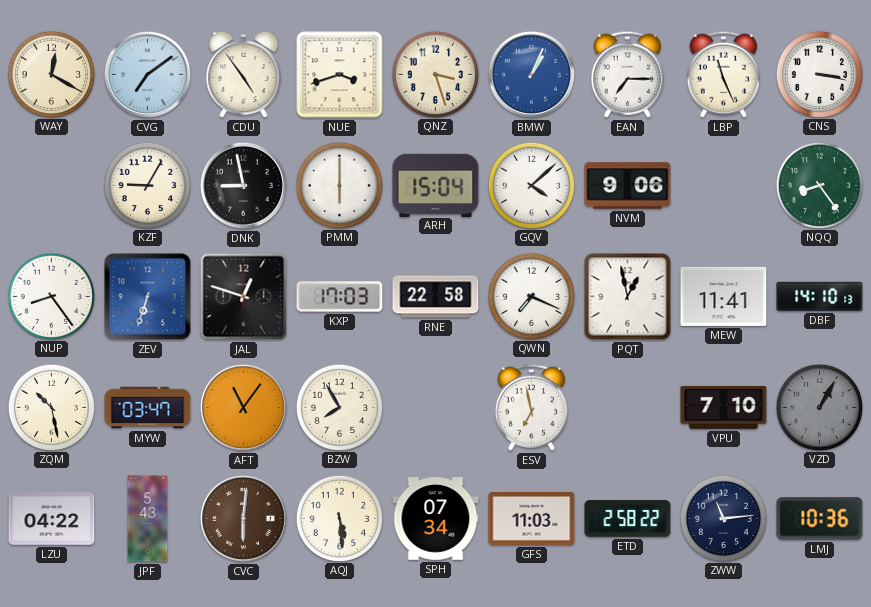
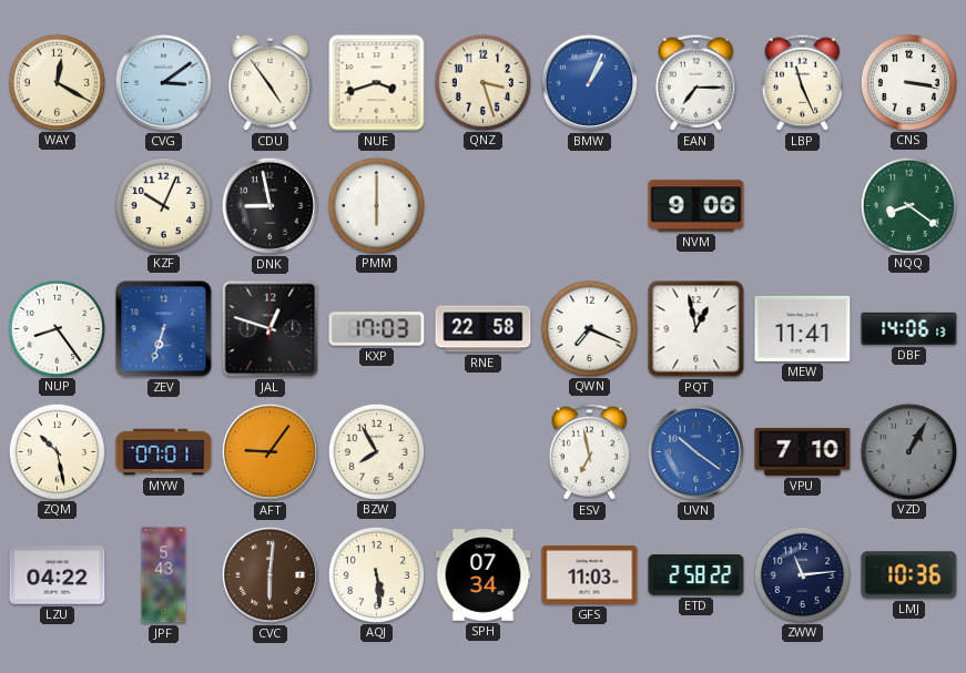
CVG: 7:09 -> 3:09
KZF: 9:05 -> 10:04
ARH: 15:04 -> none
GQV: 4:08 -> none
NQQ: 8:24 -> 8:21
DBF: 14:10 -> 14:06
MYW: 03:47 -> 07:01
AFT: 11:06 -> 9:06
UVN: none -> 10:21
